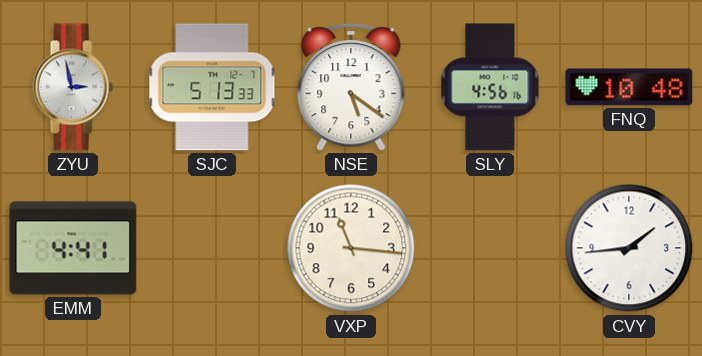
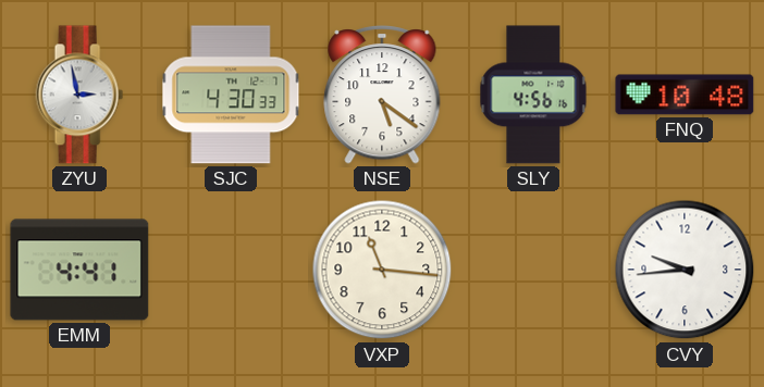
SJC: 5:13 -> 4:30
CVY: 1:44 -> 9:44
